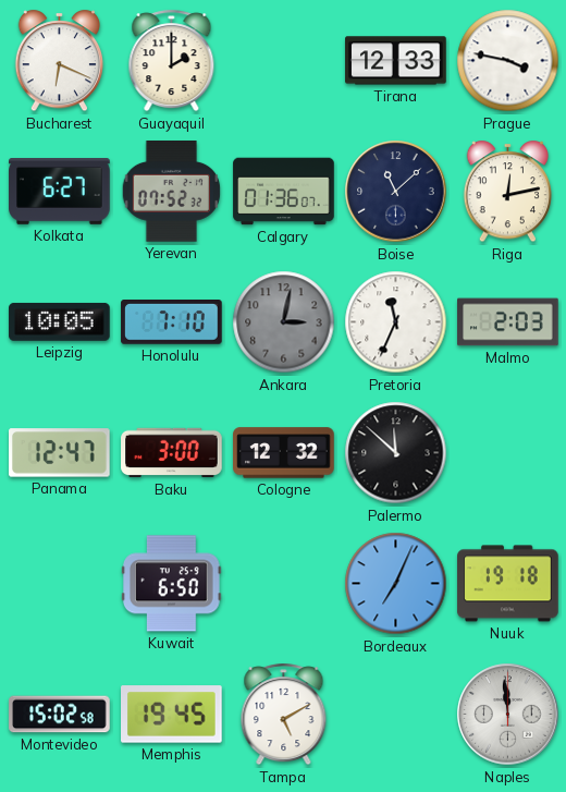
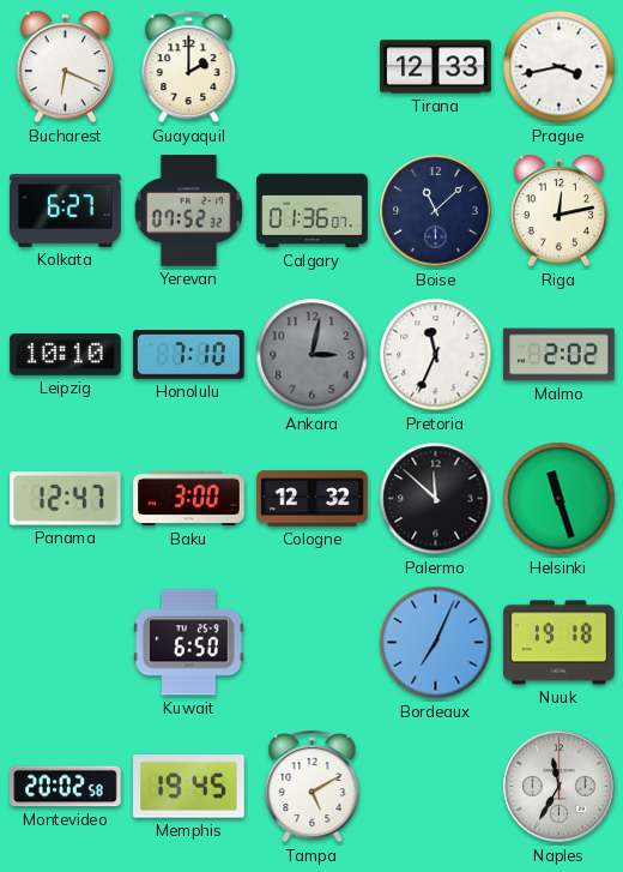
Prague: 3:47 -> 3:43
Leipzig: 10:05 -> 10:10
Malmo: 2:03 -> 2:02
Helsinki: none -> 11:27
Montevideo: 15:02 -> 20:02
Naples: 11:59 -> 11:35
